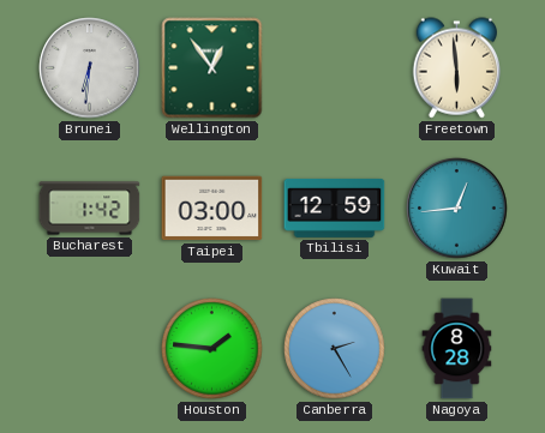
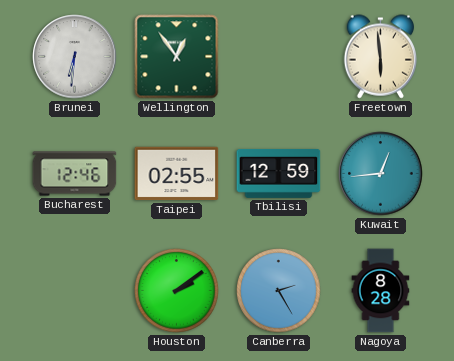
Bucharest: 1:42 -> 12:46
Taipei: 03:00 -> 02:55
Houston: 1:46 -> 2:09
